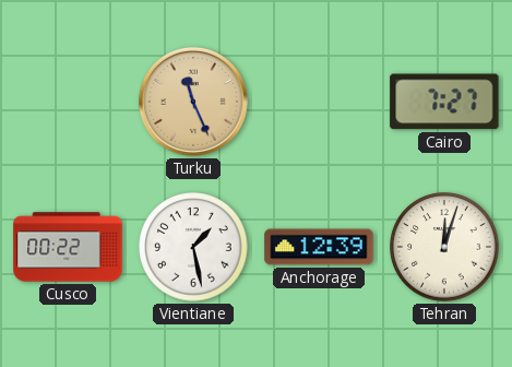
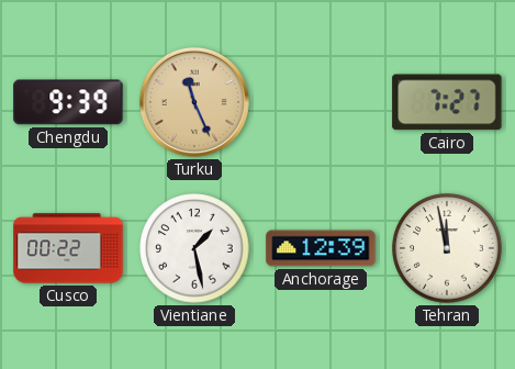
Chengdu: none -> 9:39
Tehran: 12:03 -> 11:58
